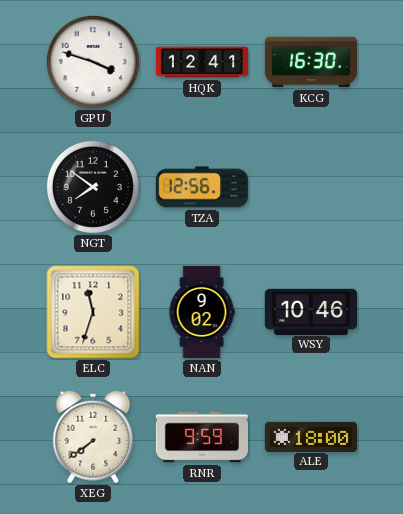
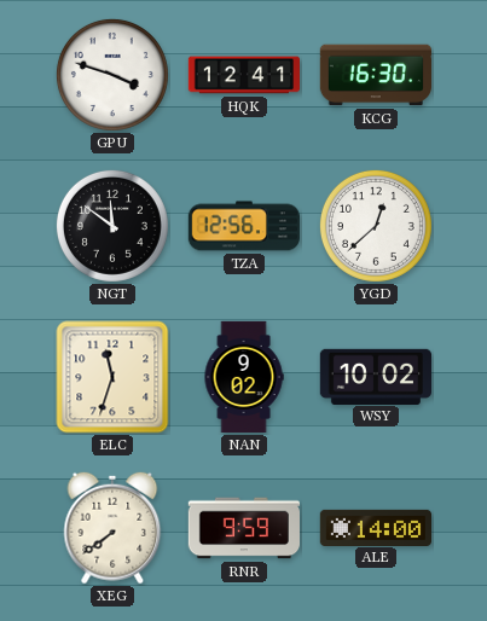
NGT: 7:51 -> 11:51
YGD: none -> 12:38
WSY: 10:46 -> 10:02
ALE: 18:00 -> 14:00
